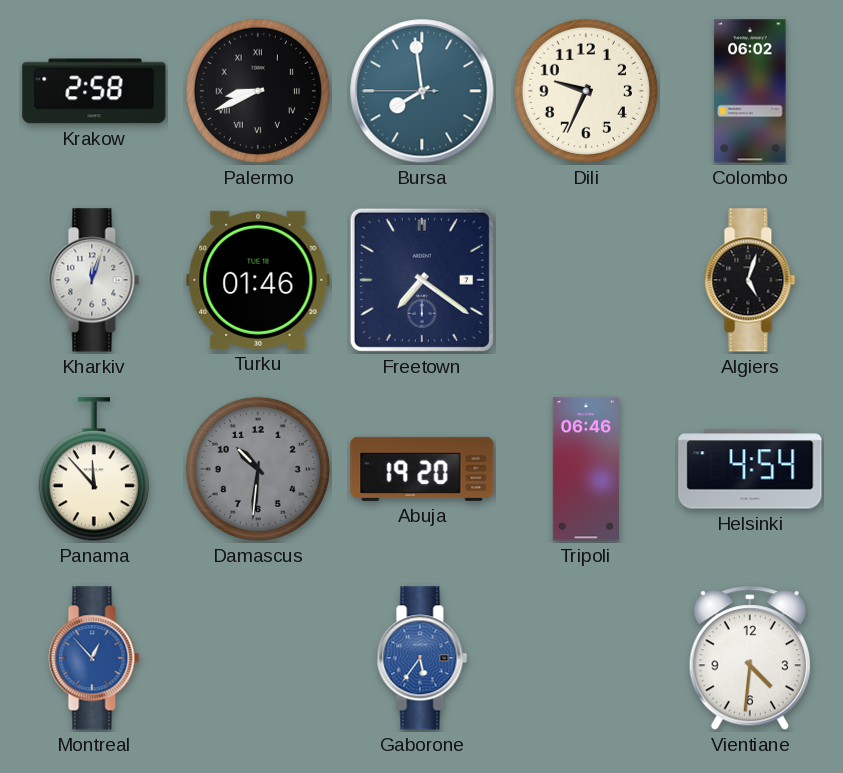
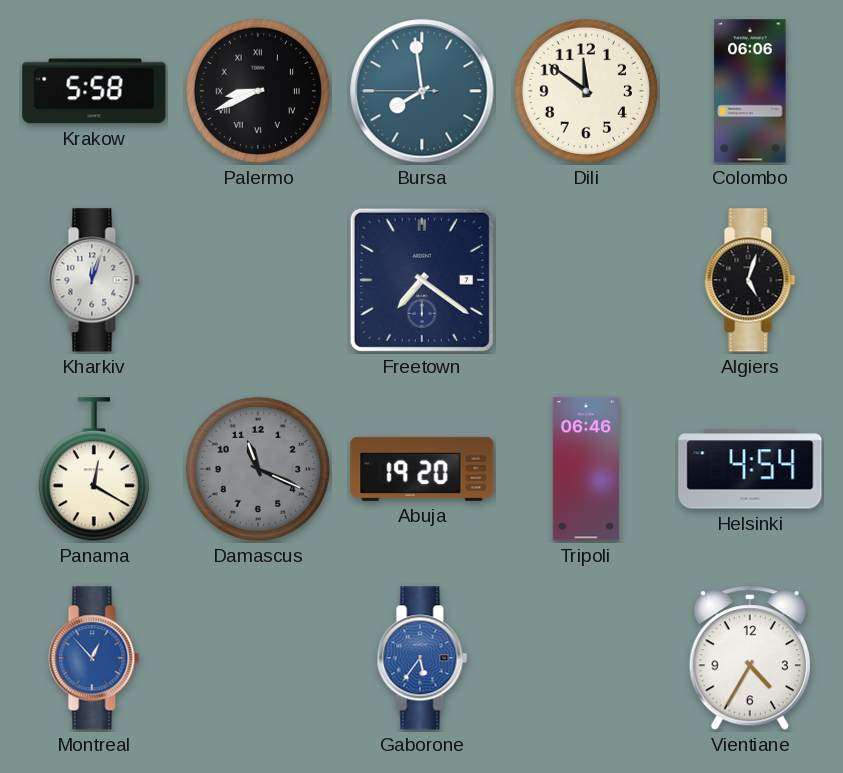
Krakow: 2:58 -> 5:58
Dili: 9:34 -> 11:51
Colombo: 06:02 -> 06:06
Turku: 01:46 -> none
Panama: 11:53 -> 12:20
Damascus: 10:31 -> 11:19
Vientiane: 4:31 -> 4:35
